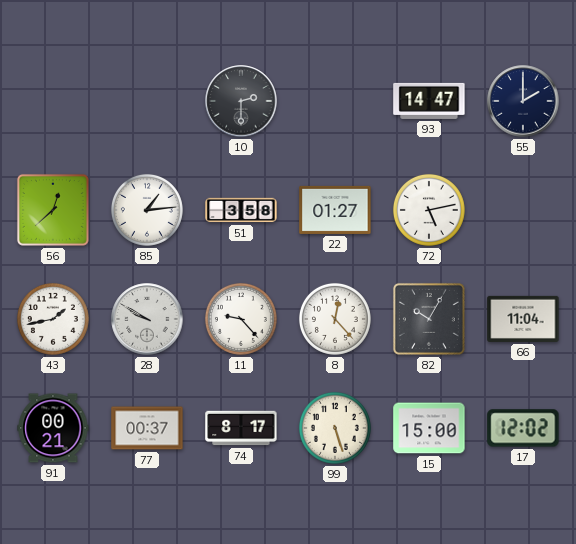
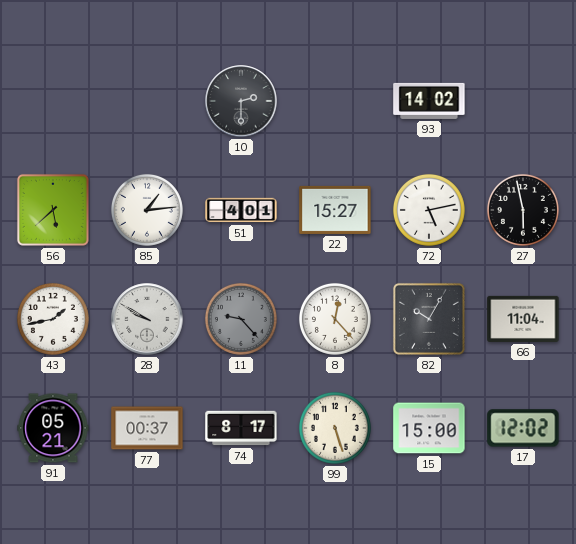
93: 14:47 -> 14:02
55: 2:00 -> none
56: 12:38 -> 5:38
51: 3:58 -> 4:01
22: 01:27 -> 15:27
27: none -> 5:58
11 dial: white -> grey
91: 00:21 -> 05:21
